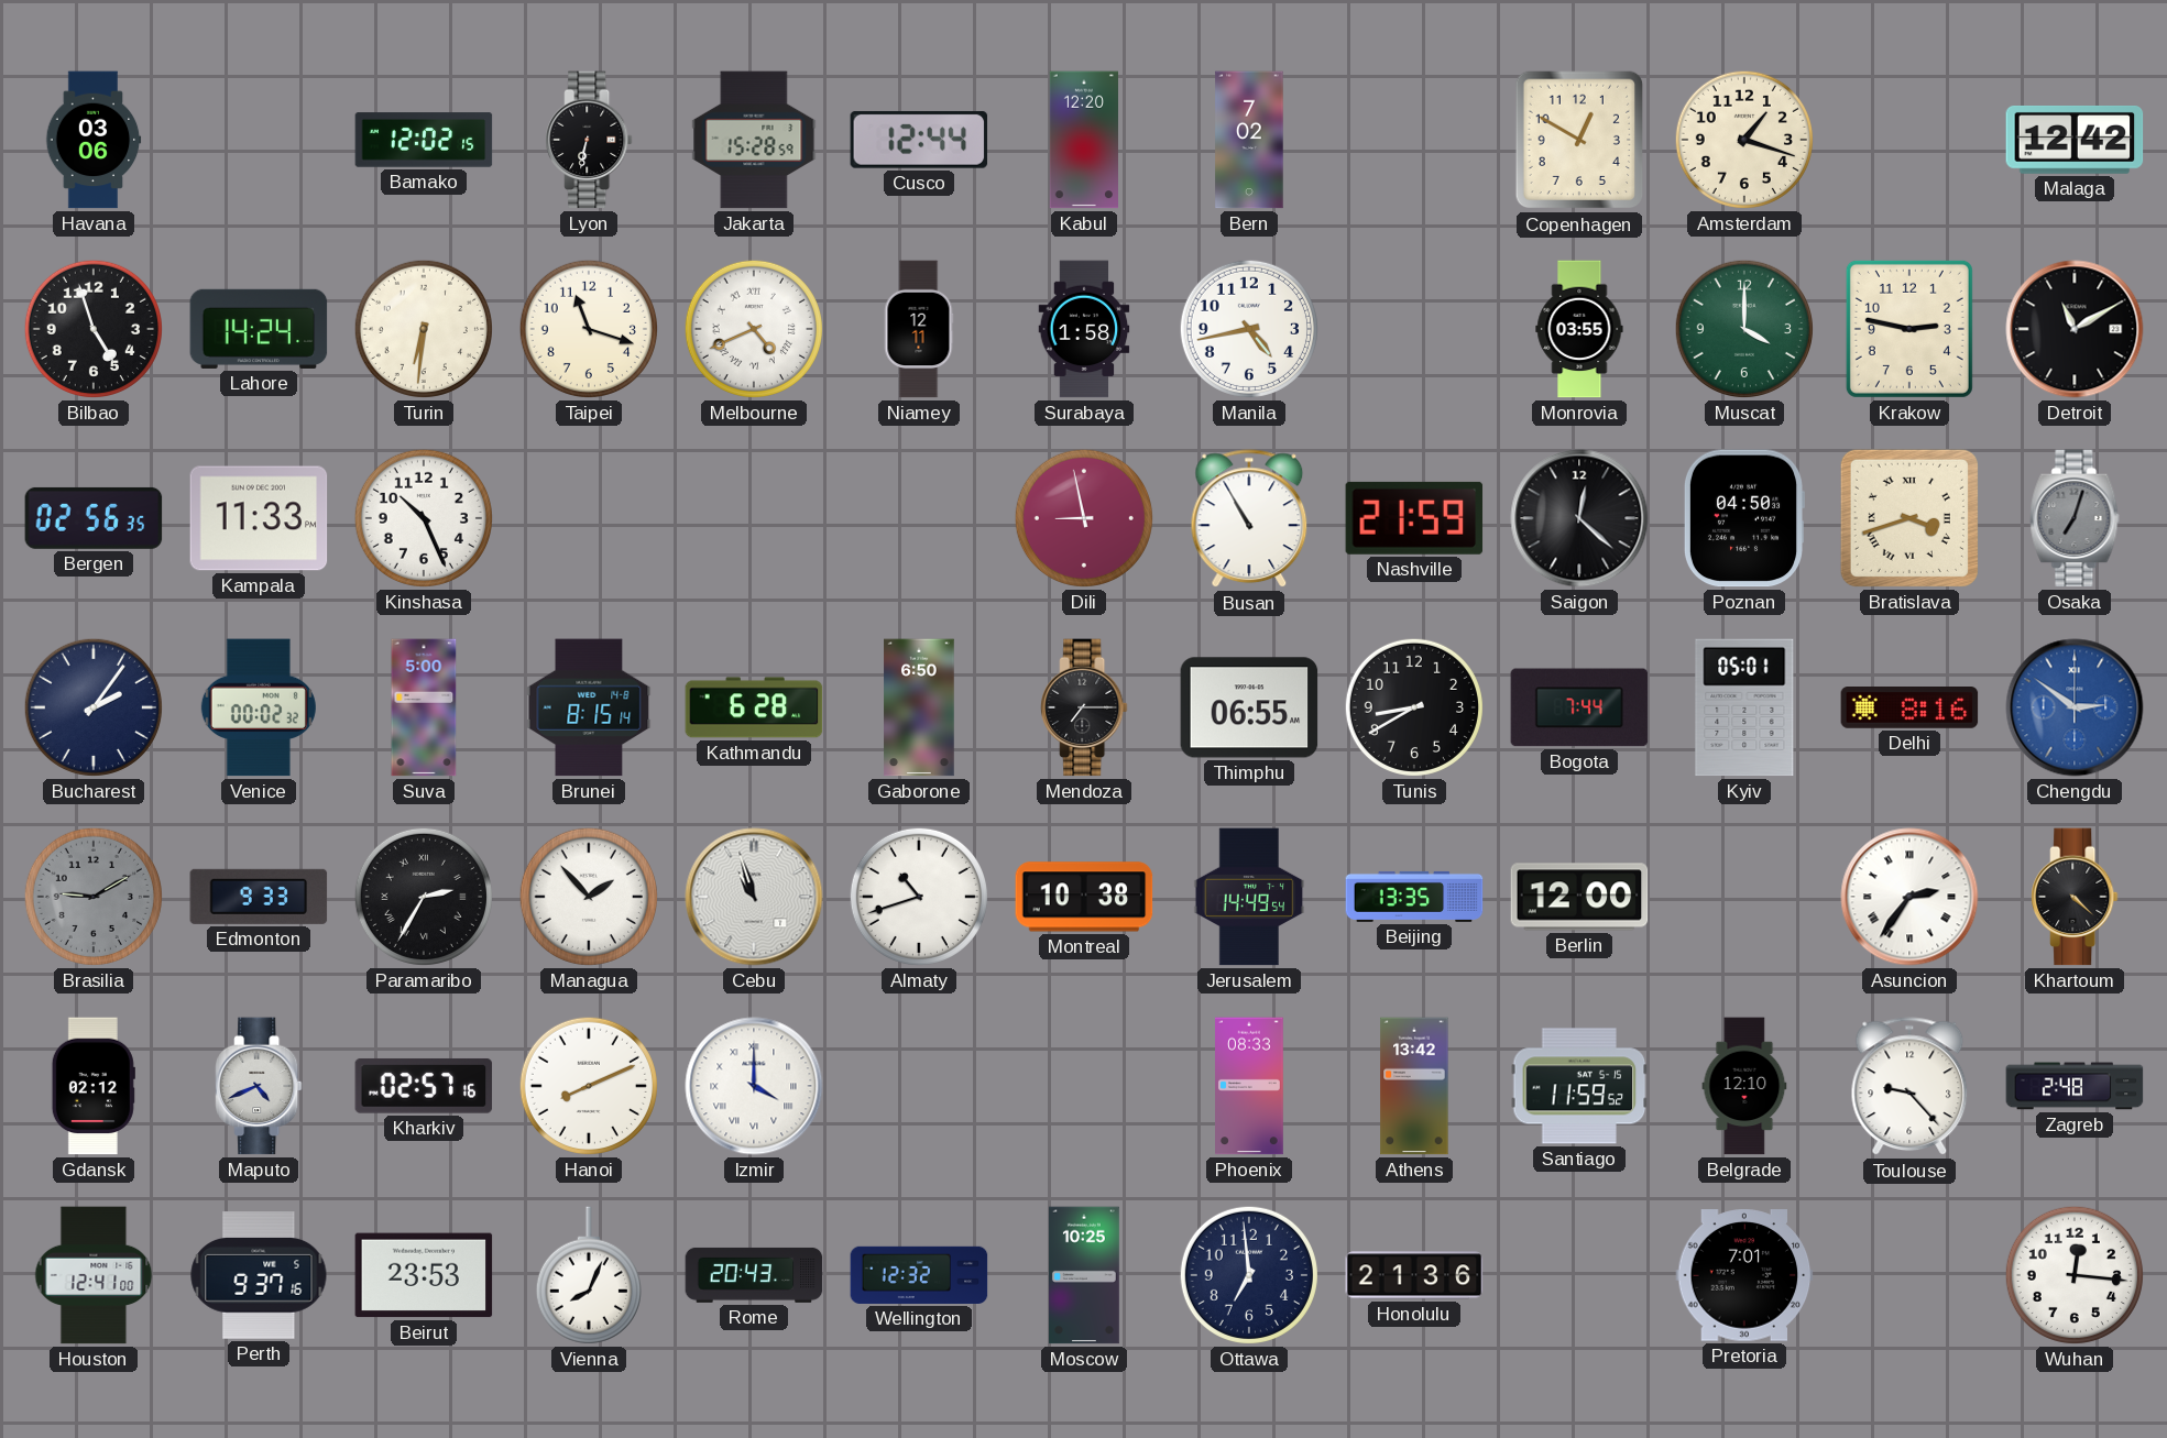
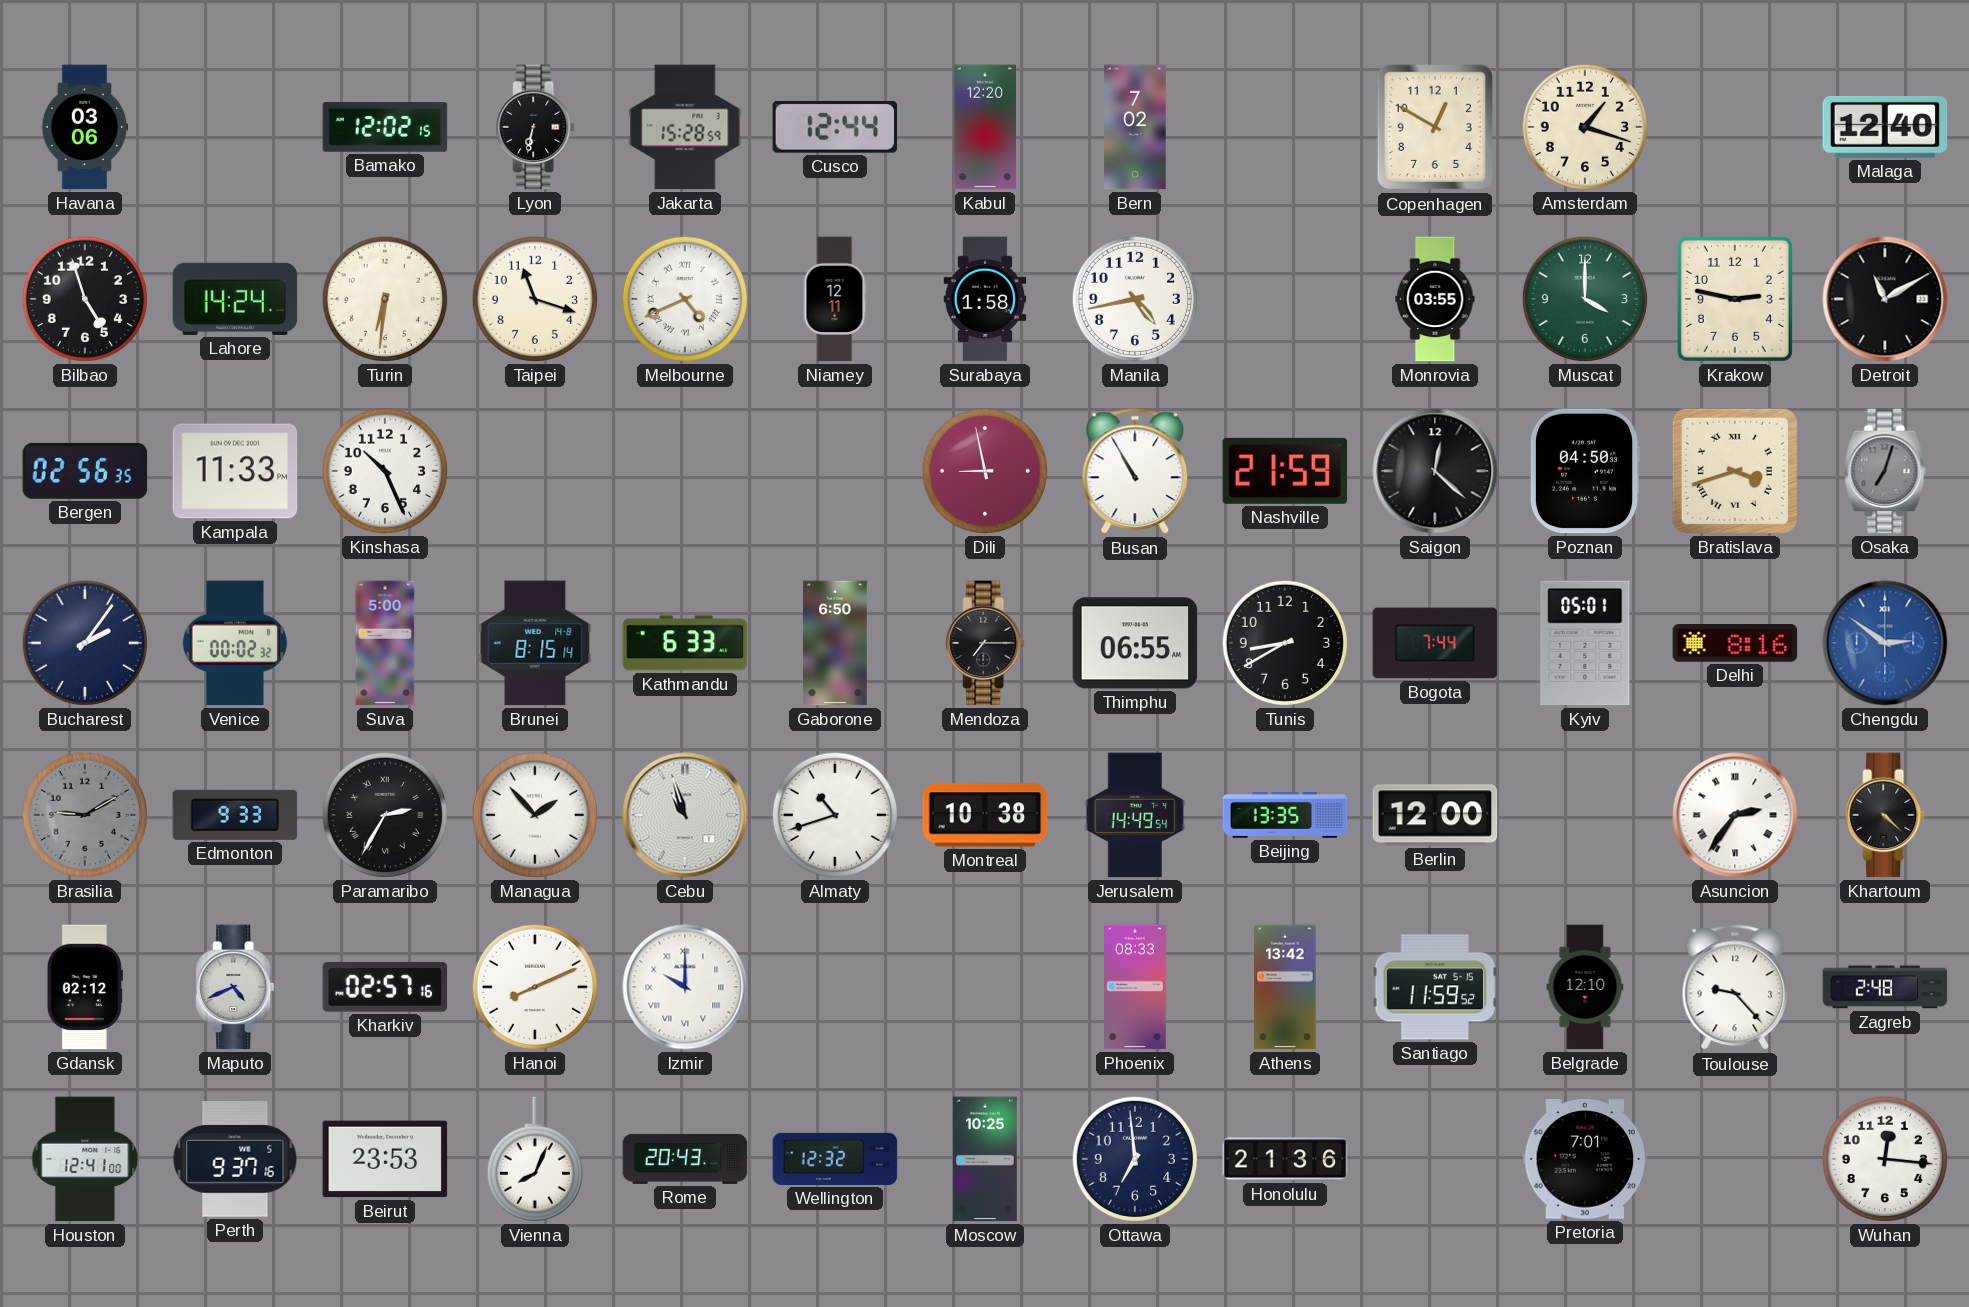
Malaga: 12:42 -> 12:40
Kathmandu: 6:28 -> 6:33
Izmir: 4:00 -> 10:00
